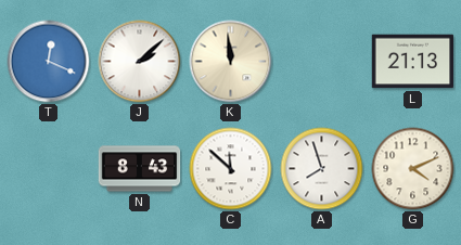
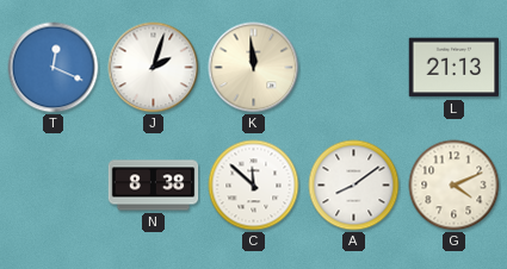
J: 2:08 -> 2:03
N: 8:43 -> 8:38
A: 7:57 -> 8:09
